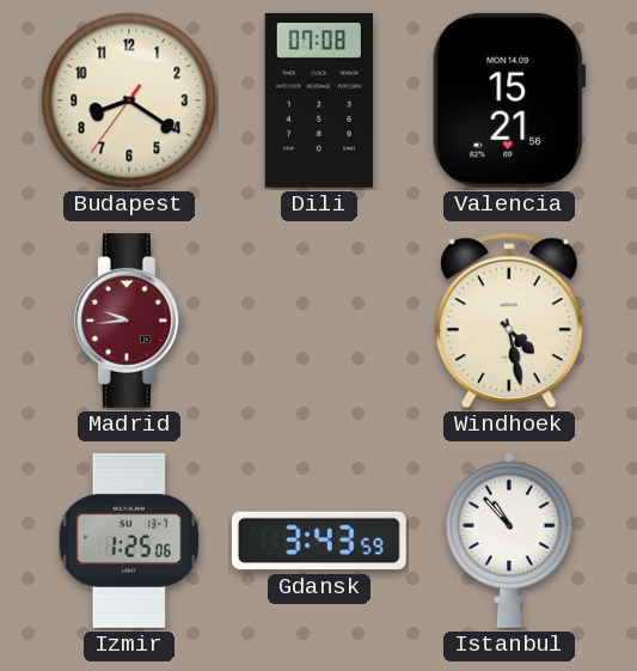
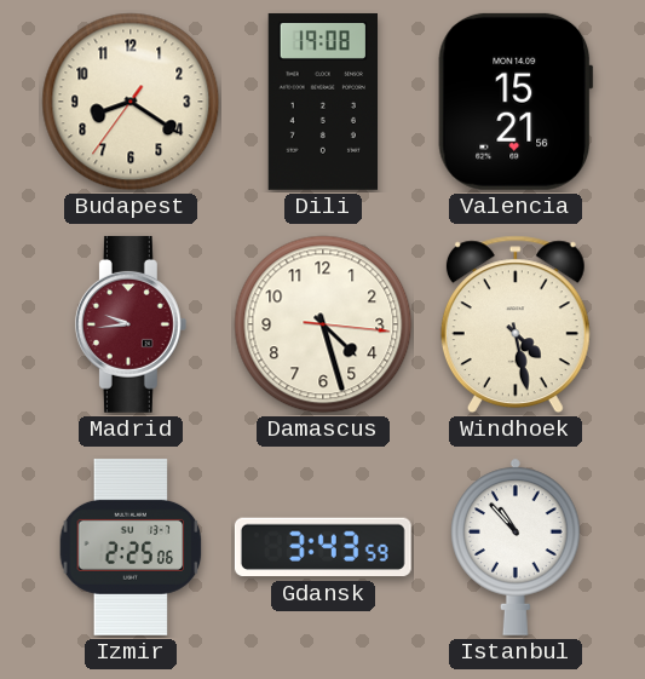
Dili: 07:08 -> 19:08
Damascus: none -> 4:27
Izmir: 1:25 -> 2:25
